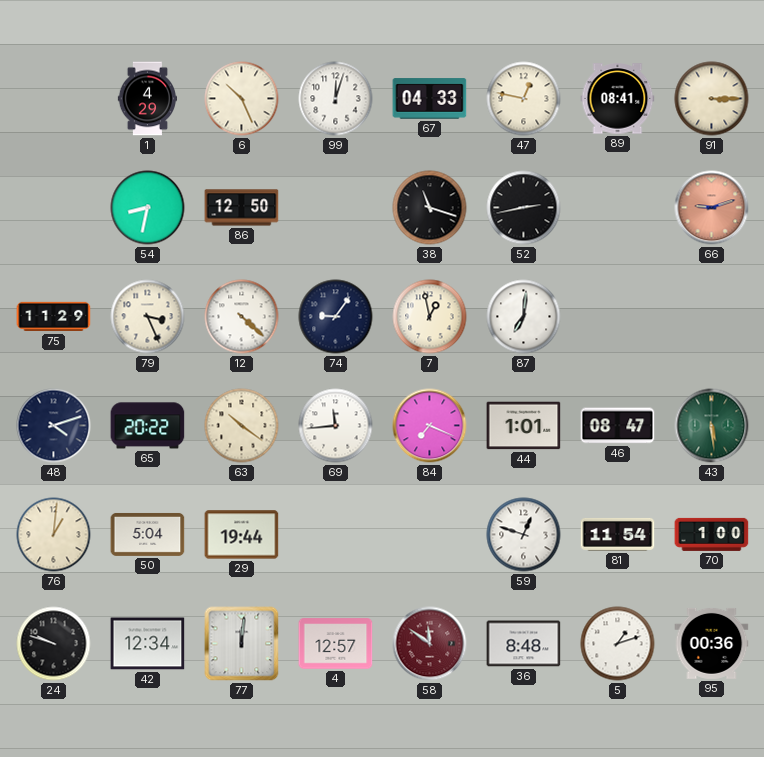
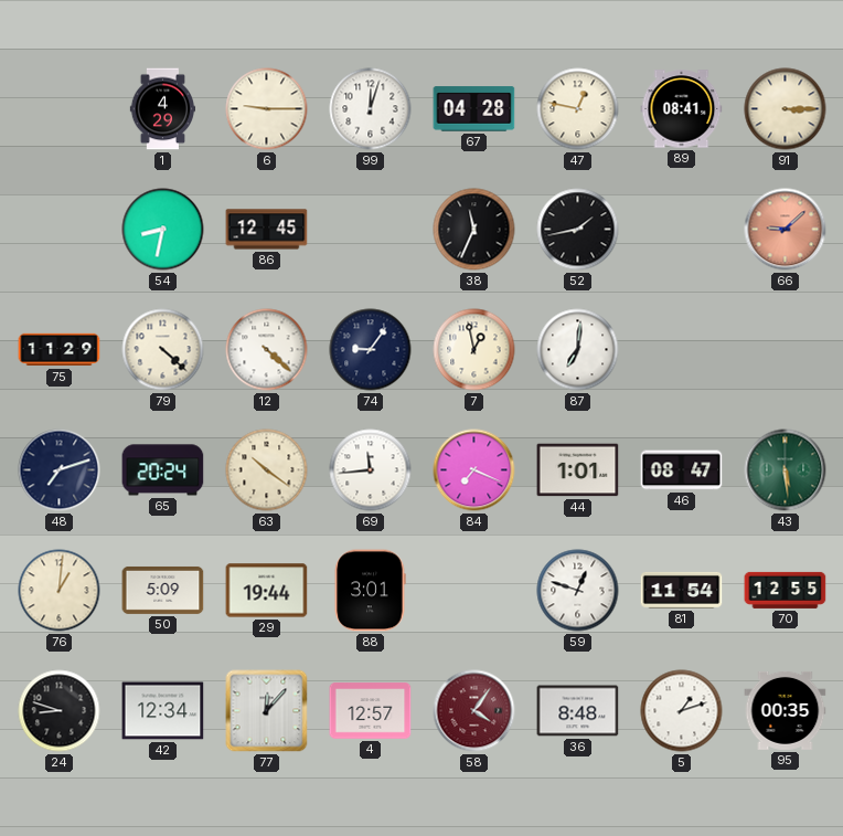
6: 10:26 -> 9:15
67: 04:33 -> 04:28
86: 12:50 -> 12:45
38: 11:18 -> 11:34
52: 2:43 -> 1:43
66: 9:12 -> 9:08
79: 3:26 -> 4:22
48: 4:12 -> 7:12
65: 20:22 -> 20:24
50: 5:04 -> 5:09
88: none -> 3:01
70: 1:00 -> 12:55
24: 9:48 -> 8:48
77: 12:01 -> 12:07
58: 11:51 -> 4:06
95: 00:36 -> 00:35
